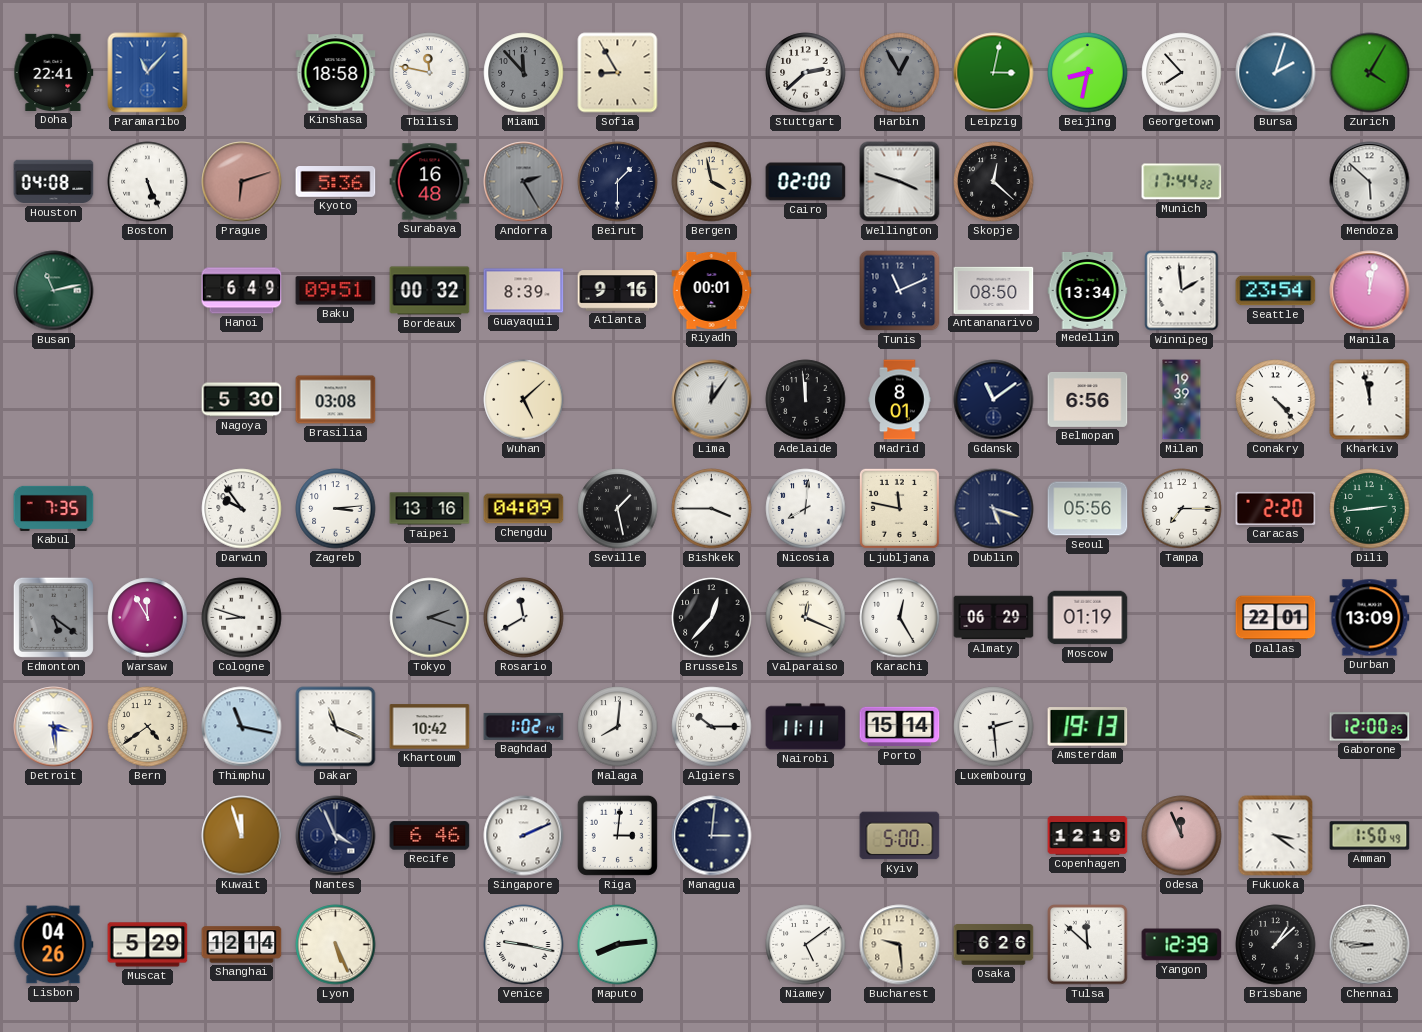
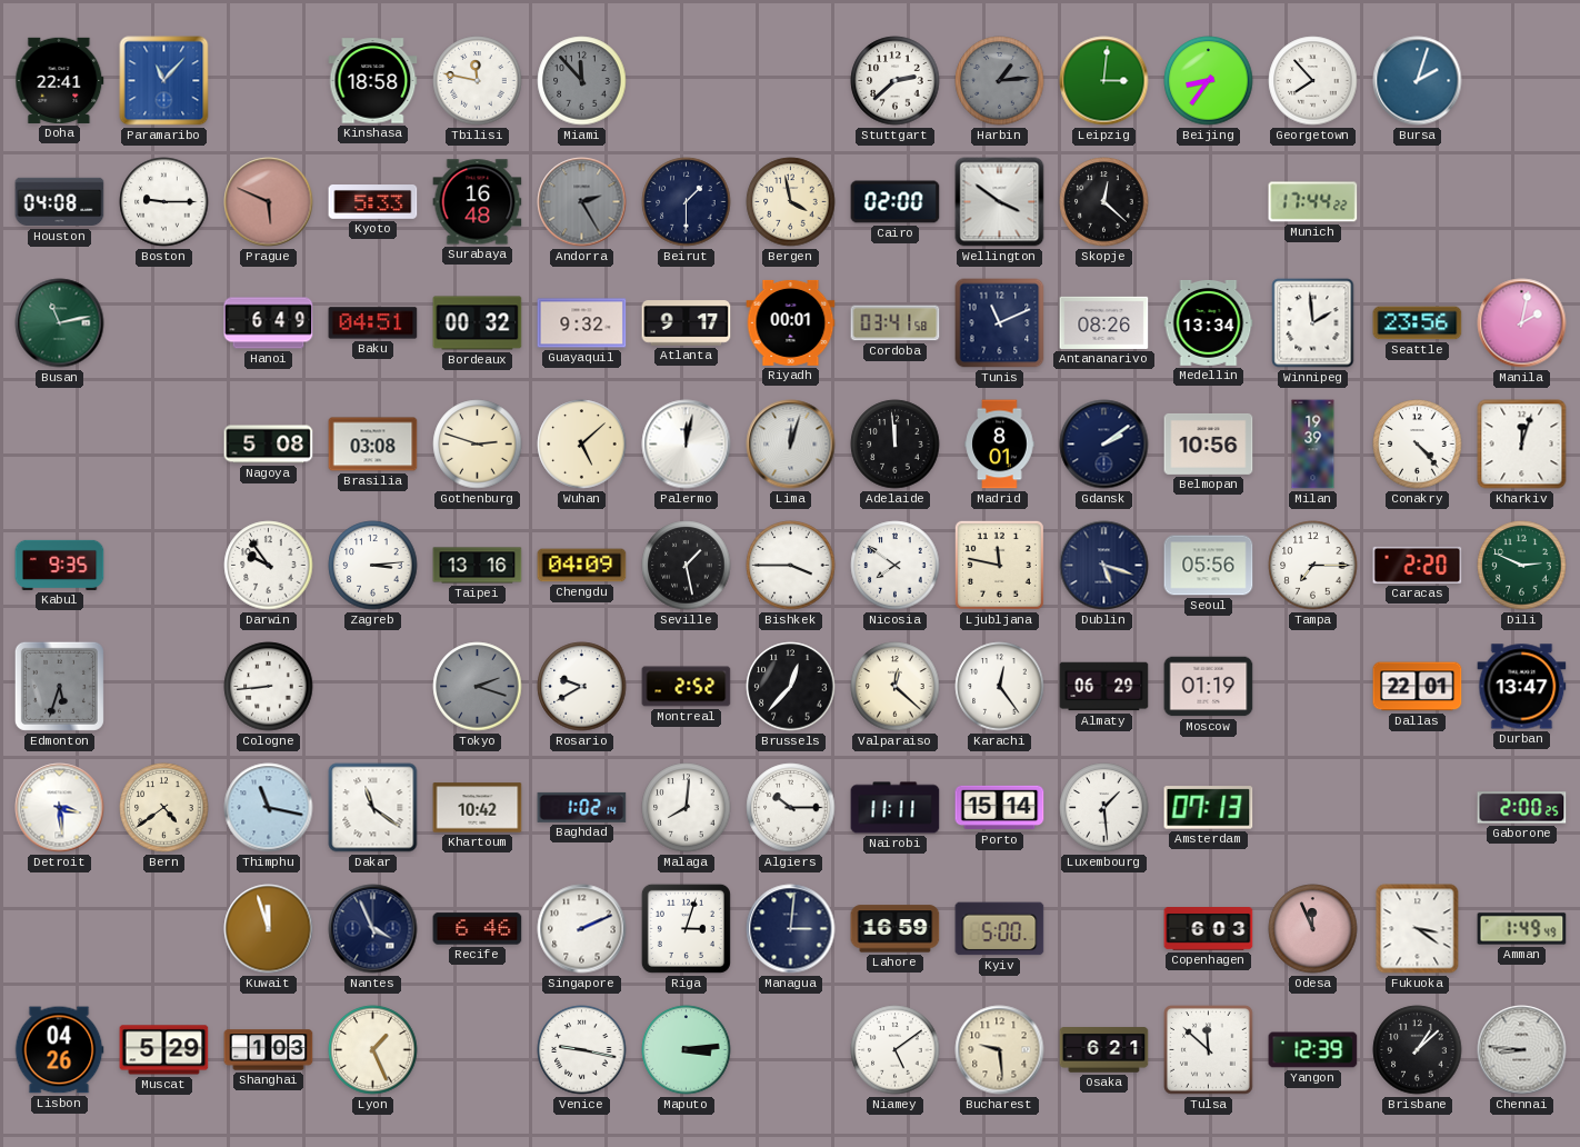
Sofia: 8:55 -> none
Harbin: 12:55 -> 1:14
Leipzig: 3:02 -> 3:01
Beijing: 8:32 -> 8:36
Zurich: 4:05 -> none
Boston: 5:26 -> 9:15
Prague: 6:12 -> 5:49
Kyoto: 5:36 -> 5:33
Wellington: 3:48 -> 3:51
Mendoza: 5:52 -> none
Baku: 09:51 -> 04:51
Guayaquil: 8:39 -> 9:32
Atlanta: 9:16 -> 9:17
Cordoba: none -> 03:41
Antananarivo: 08:50 -> 08:26
Seattle: 23:54 -> 23:56
Manila: 12:02 -> 2:02
Nagoya: 5:30 -> 5:08
Gothenburg: none -> 2:48
Palermo: none -> 12:02
Lima: 12:06 -> 12:03
Gdansk: 11:09 -> 2:09
Belmopan: 6:56 -> 10:56
Kharkiv: 11:58 -> 12:03
Kabul: 7:35 -> 9:35
Nicosia: 8:01 -> 7:51
Dili: 2:44 -> 2:49
Edmonton: 5:21 -> 5:33
Warsaw: 11:55 -> none
Cologne: 8:48 -> 8:44
Rosario: 11:40 -> 9:40
Montreal: none -> 2:52
Valparaiso: 12:19 -> 12:22
Karachi: 12:25 -> 12:24
Durban: 13:09 -> 13:47
Dakar: 11:19 -> 11:21
Luxembourg: 2:29 -> 1:29
Amsterdam: 19:13 -> 07:13
Gaborone: 12:00 -> 2:00
Riga: 3:01 -> 3:03
Lahore: none -> 16:59
Copenhagen: 12:19 -> 6:03
Amman: 1:50 -> 1:49
Shanghai: 12:14 -> 1:03
Lyon: 5:26 -> 1:26
Maputo: 8:14 -> 3:14
Osaka: 6:26 -> 6:21
